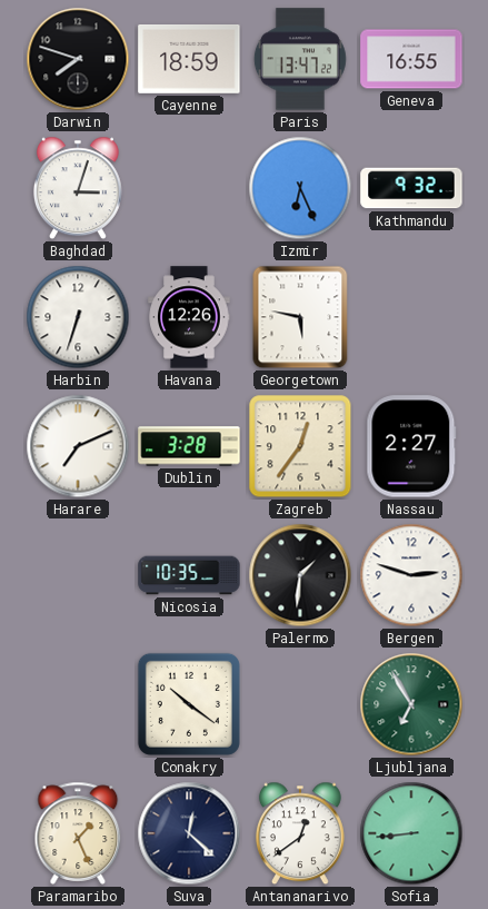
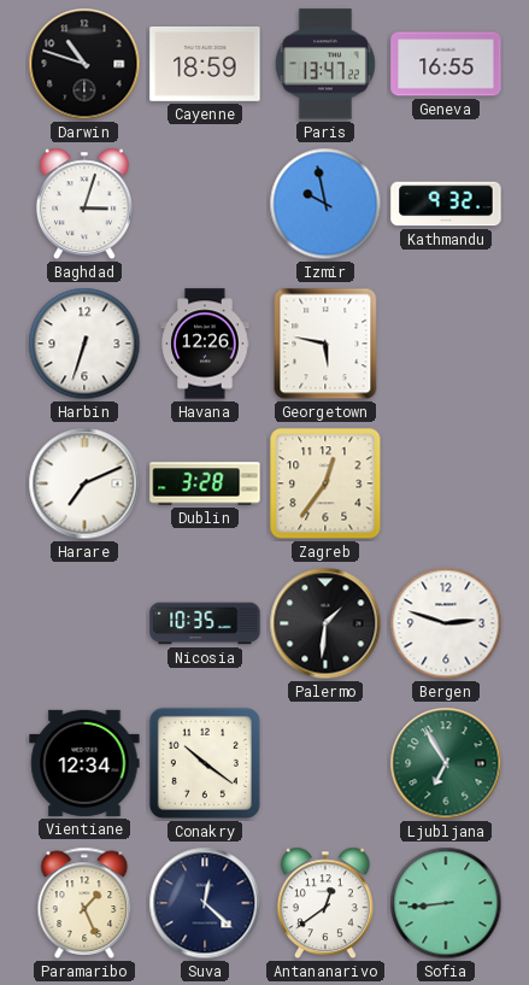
Darwin: 7:48 -> 10:48
Izmir: 6:26 -> 9:58
Nassau: 2:27 -> none
Vientiane: none -> 12:34
